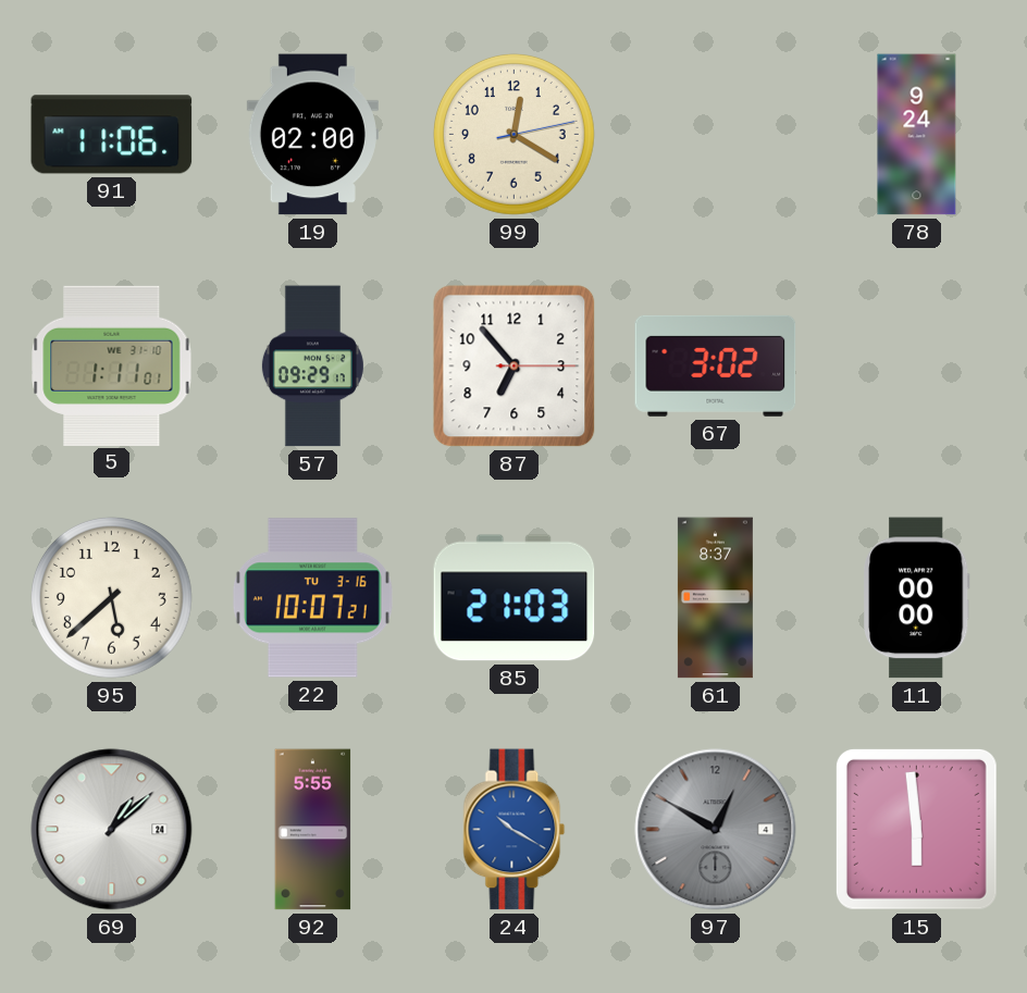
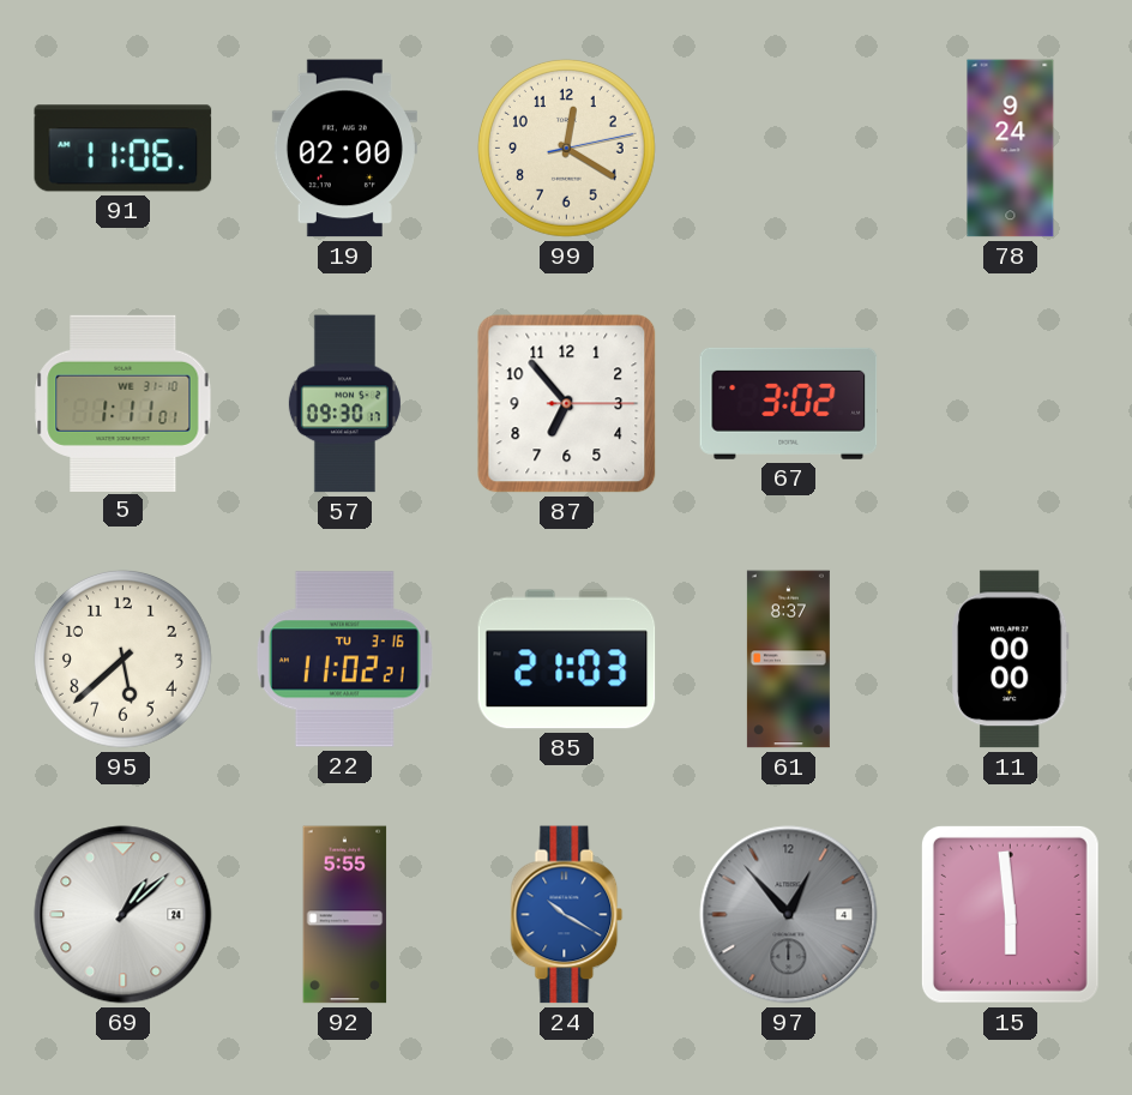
57: 09:29 -> 09:30
22: 10:07 -> 11:02
97: 12:50 -> 12:53
